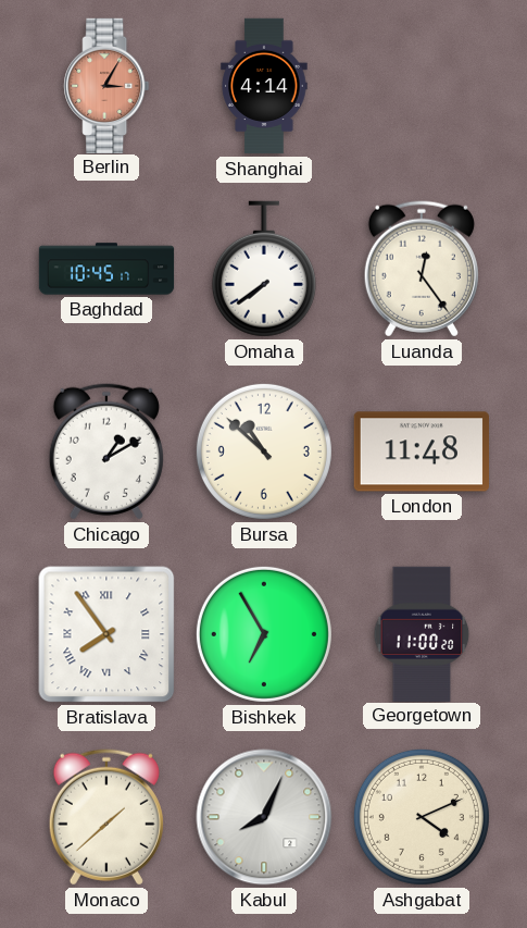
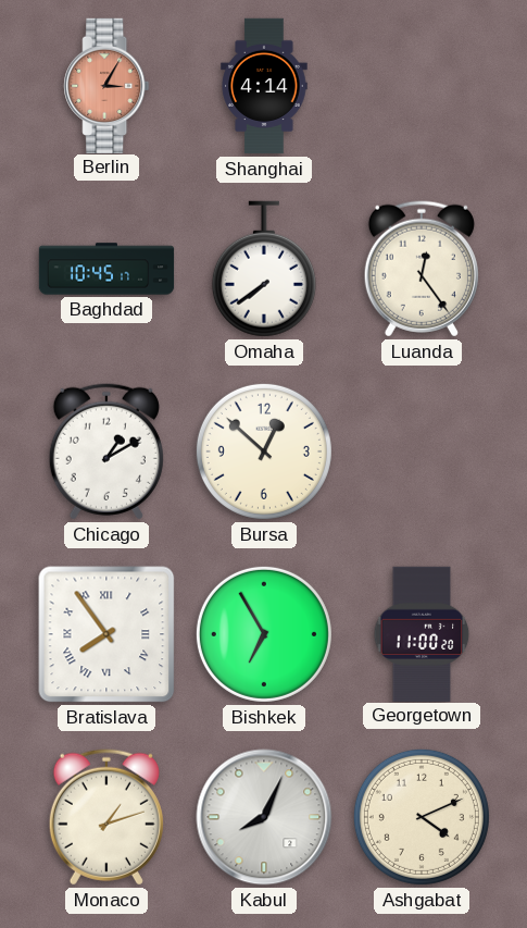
Bursa: 10:52 -> 12:52
London: 11:48 -> none
Monaco: 1:38 -> 1:12
